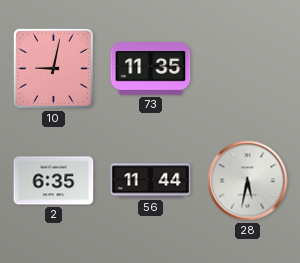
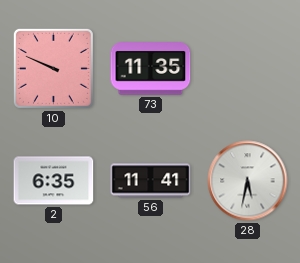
10: 9:02 -> 9:49
56: 11:44 -> 11:41
